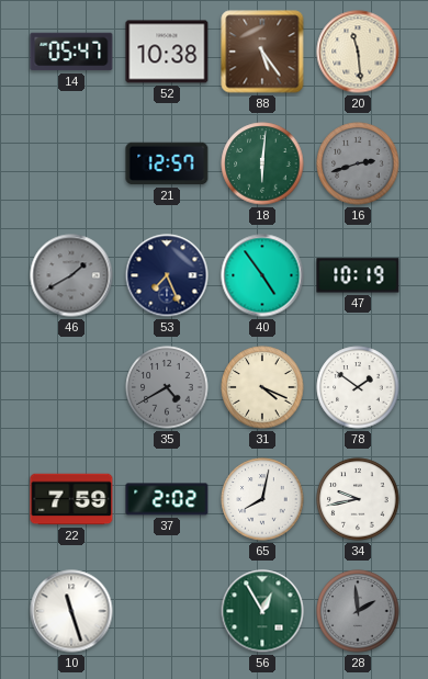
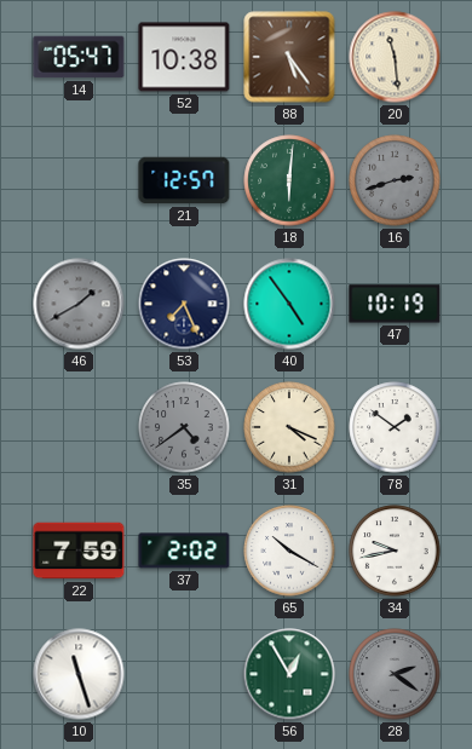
35: 4:40 -> 4:39
65: 8:02 -> 10:20
28: 1:59 -> 2:21
